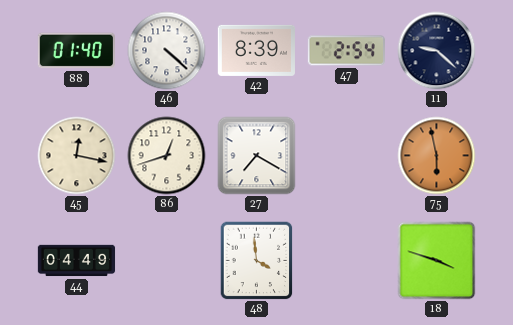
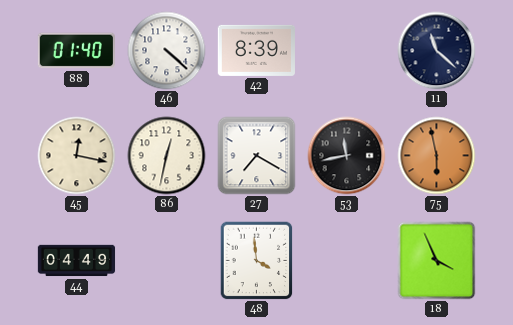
47: 2:54 -> none
11: 9:22 -> 11:22
86: 12:42 -> 12:32
53: none -> 11:43
18: 3:48 -> 3:56
